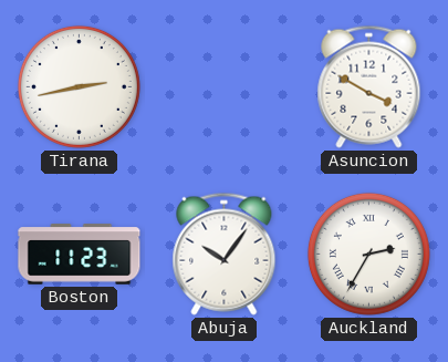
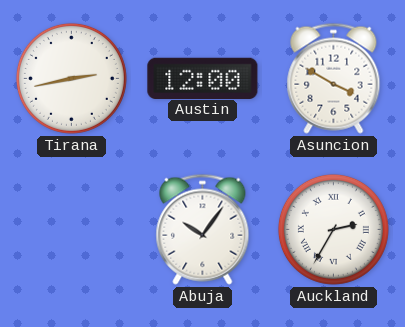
Austin: none -> 12:00
Boston: 11:23 -> none
